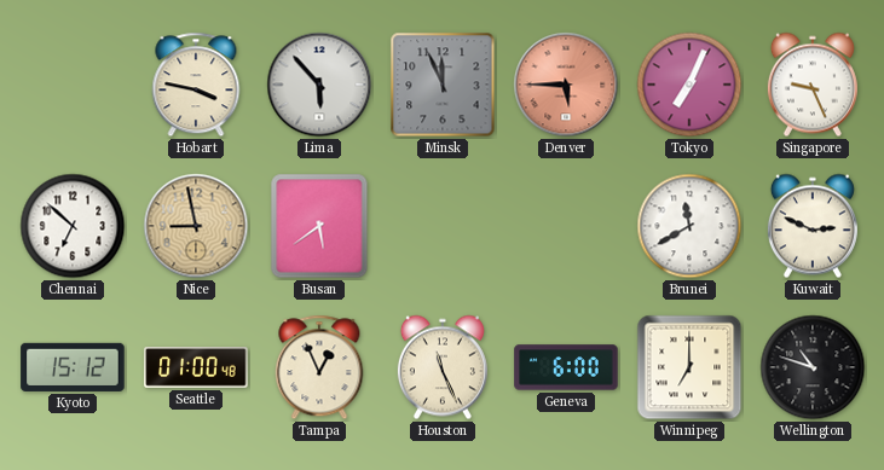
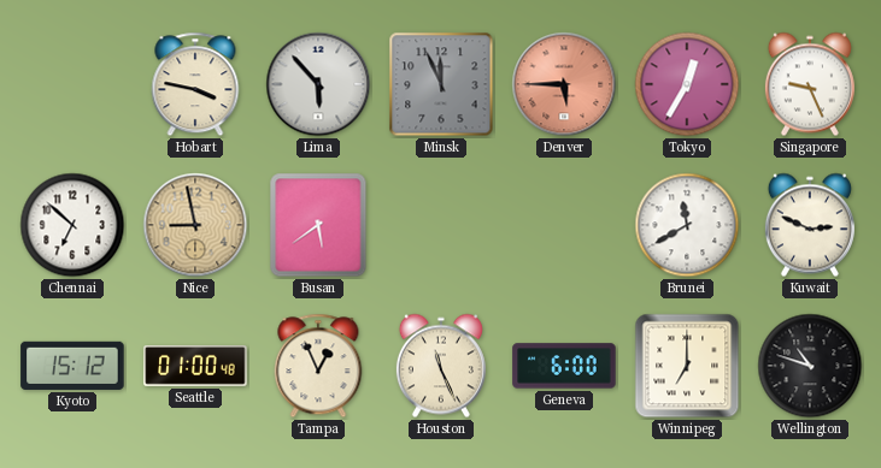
Tokyo: 7:04 -> 12:35
